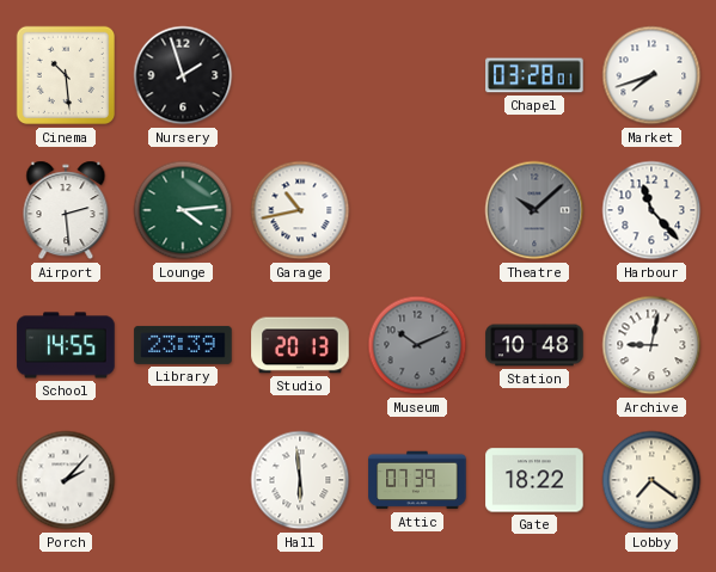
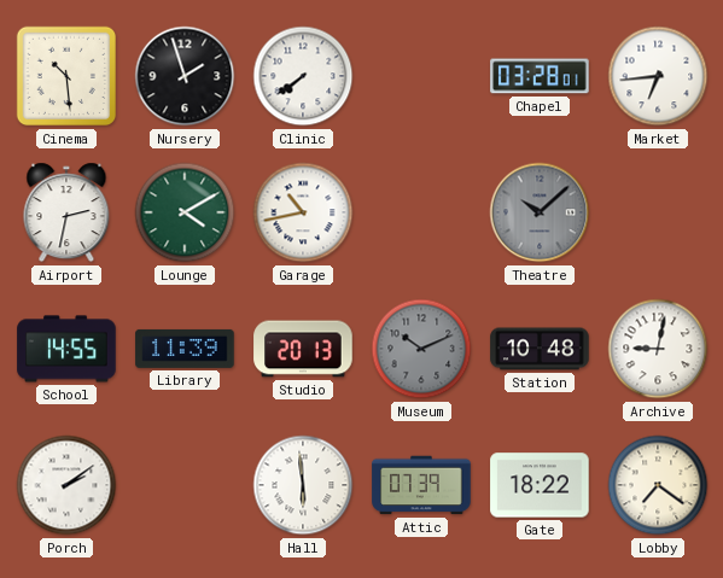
Clinic: none -> 7:39
Market: 7:42 -> 6:44
Airport: 2:29 -> 2:32
Lounge: 4:14 -> 4:10
Harbour: 11:23 -> none
Library: 23:39 -> 11:39
Porch: 2:07 -> 2:09
